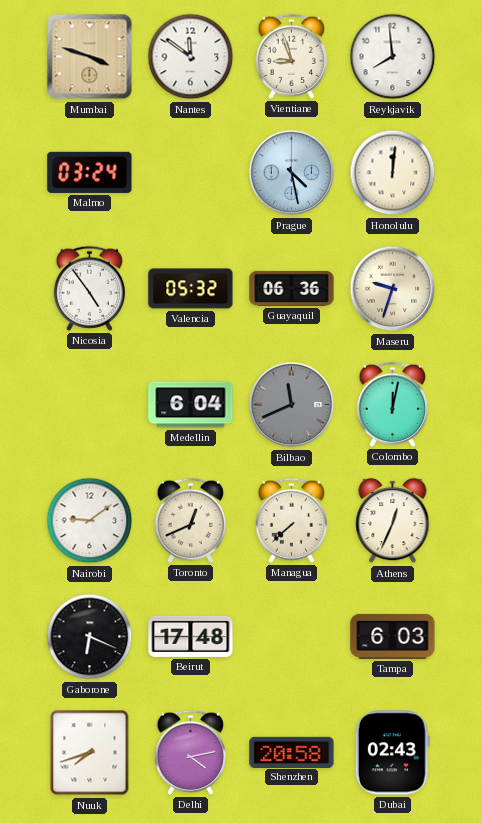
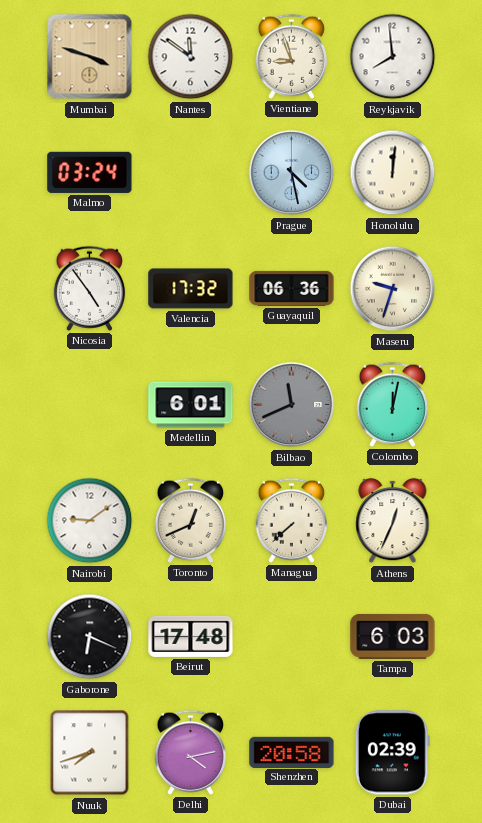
Valencia: 05:32 -> 17:32
Medellin: 6:04 -> 6:01
Dubai: 02:43 -> 02:39
